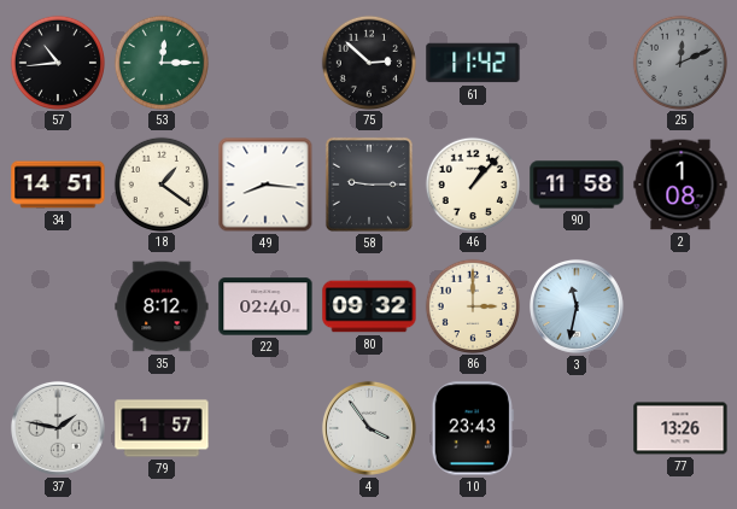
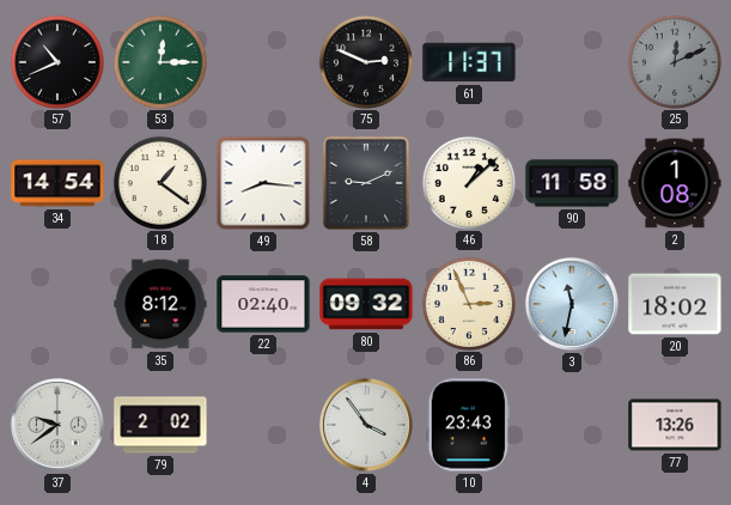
57: 10:44 -> 10:41
75: 2:52 -> 2:49
61: 11:42 -> 11:37
34: 14:51 -> 14:54
58: 9:15 -> 9:11
46: 1:07 -> 1:08
86: 3:00 -> 2:56
20: none -> 18:02
37: 1:47 -> 9:39
79: 1:57 -> 2:02
